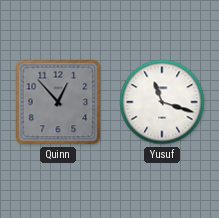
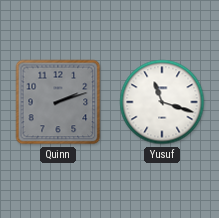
Quinn: 12:53 -> 2:12
